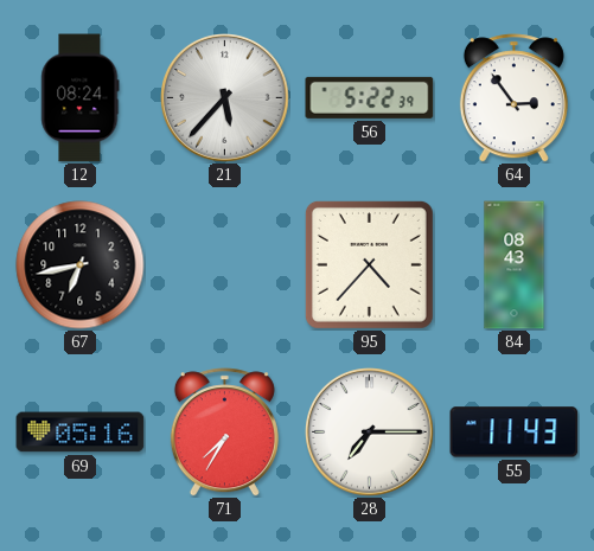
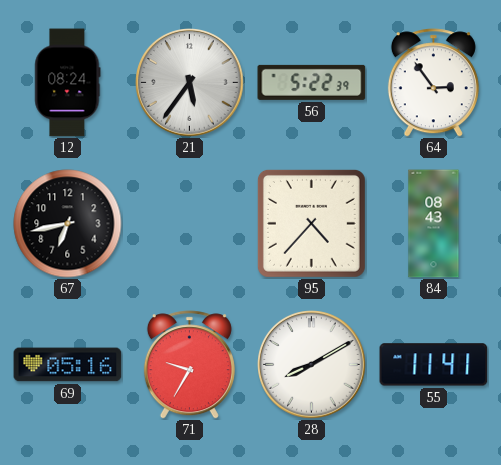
21: 5:37 -> 5:36
71: 7:35 -> 9:35
28: 7:15 -> 8:10
55: 11:43 -> 11:41
